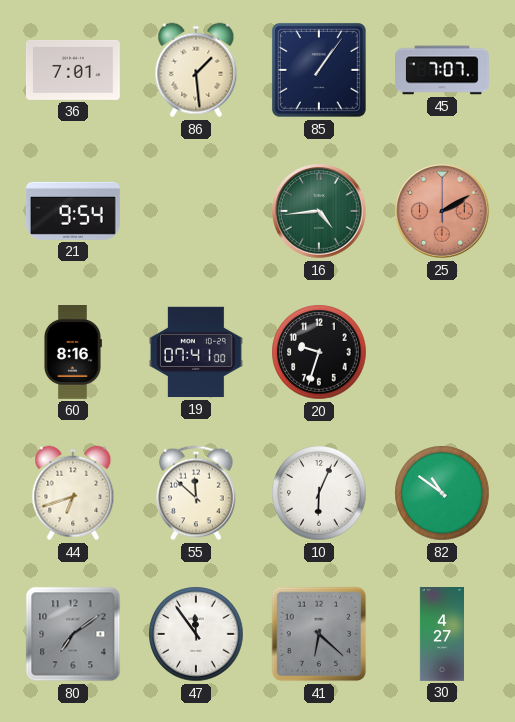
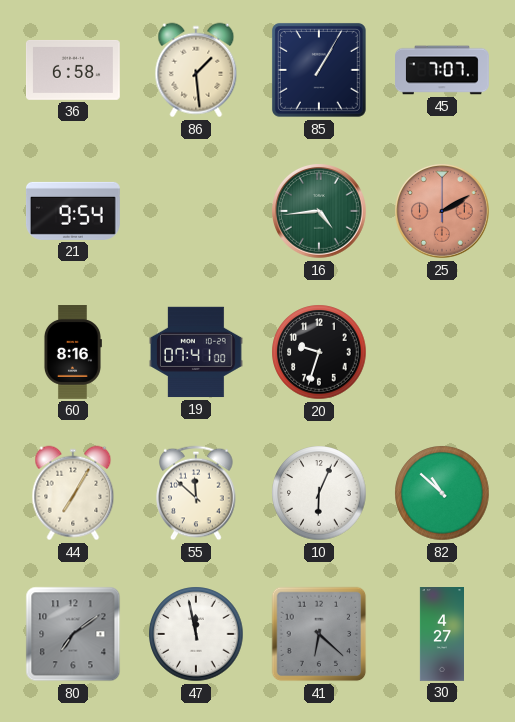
36: 7:01 -> 6:58
85: 1:06 -> 1:05
44: 6:42 -> 7:05
82: 10:51 -> 10:52
47: 11:54 -> 11:58
